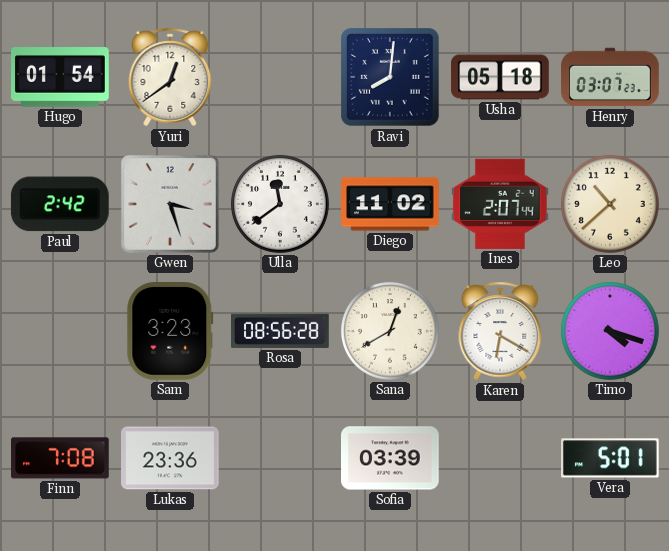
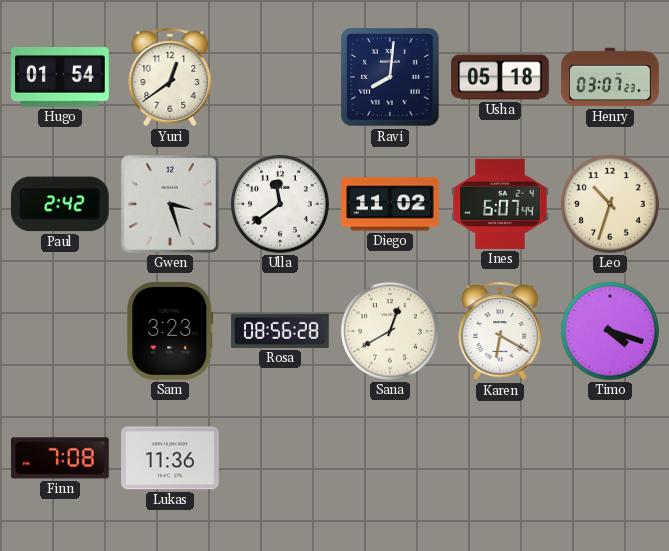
Ines: 2:07 -> 6:07
Leo: 10:38 -> 10:33
Lukas: 23:36 -> 11:36
Sofia: 03:39 -> none
Vera: 5:01 -> none
